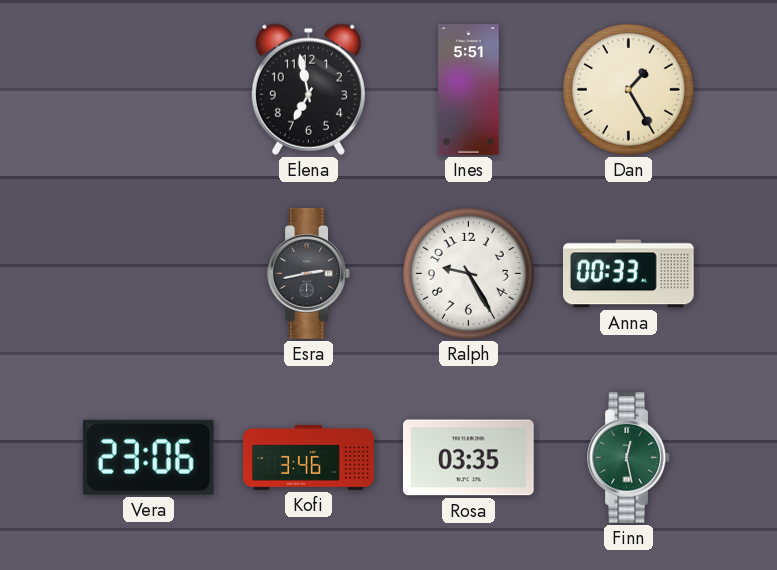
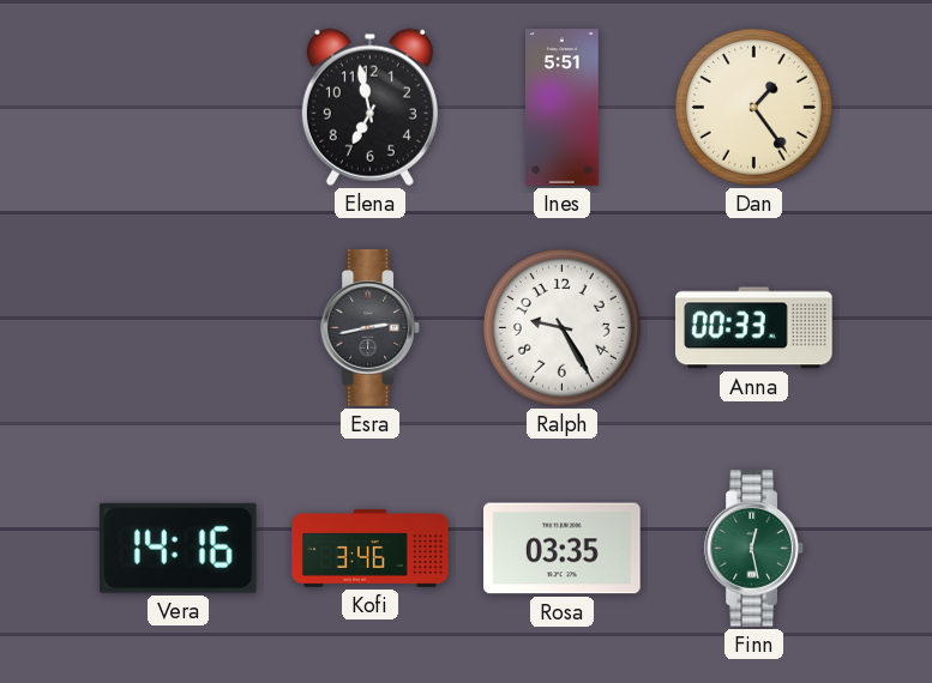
Dan: 1:25 -> 1:24
Vera: 23:06 -> 14:16
